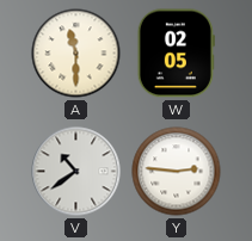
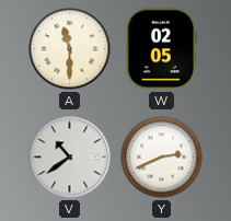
Y: 2:46 -> 2:41
